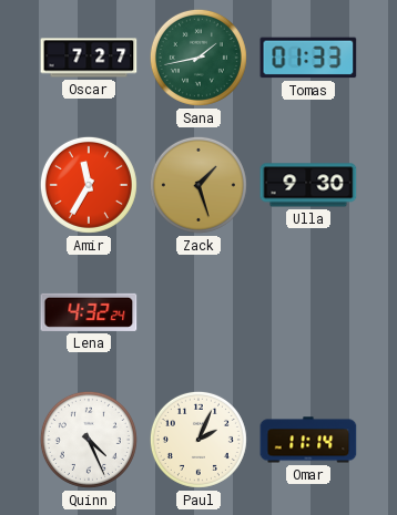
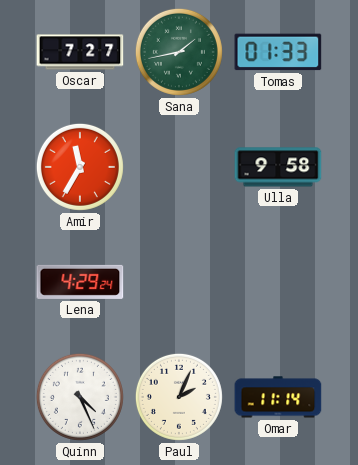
Zack: 1:27 -> none
Ulla: 9:30 -> 9:58
Lena: 4:32 -> 4:29
